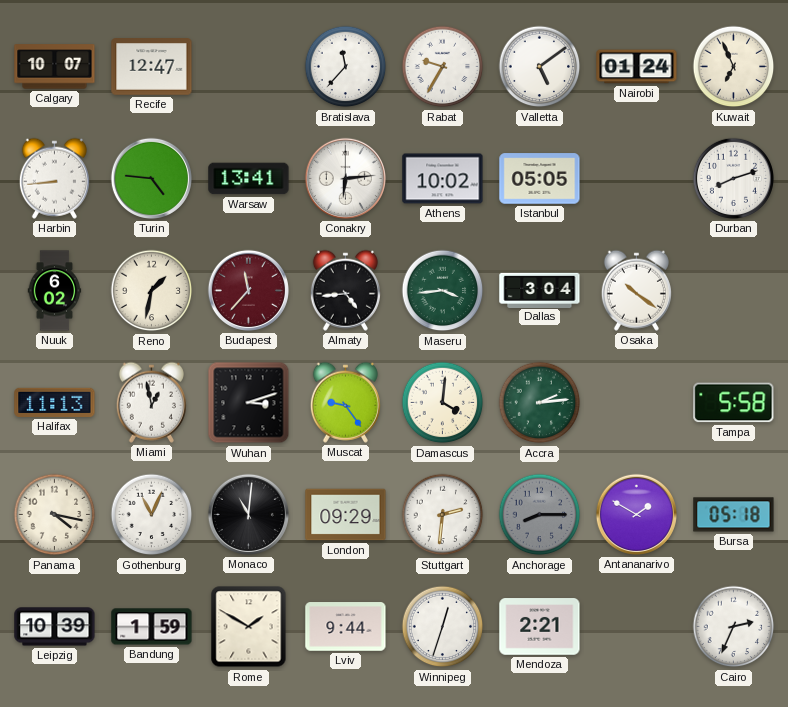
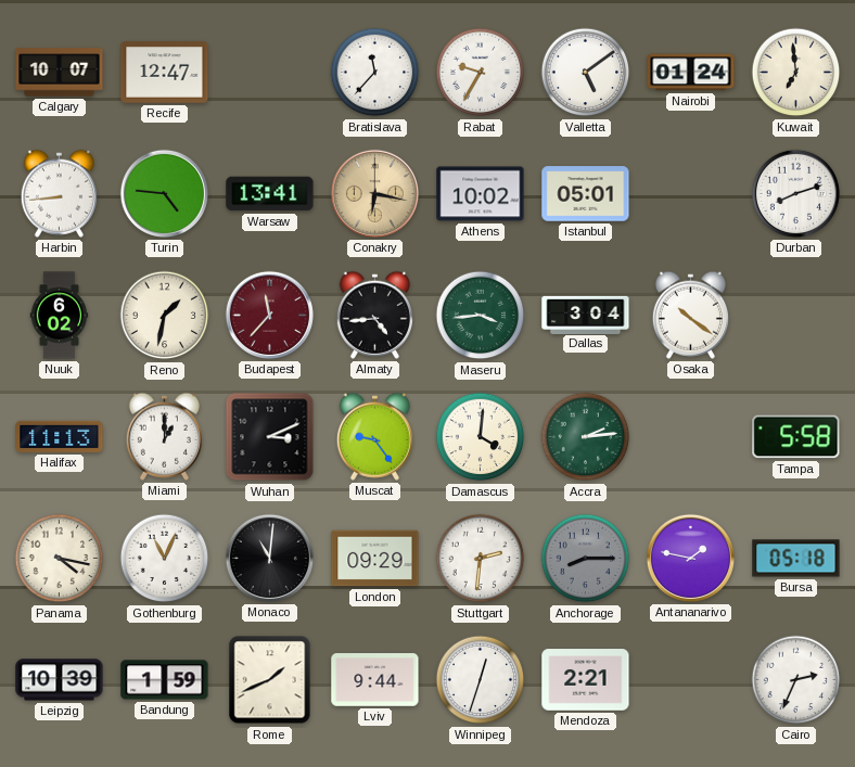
Kuwait: 6:56 -> 6:59
Conakry: 6:14 -> 6:17
Conakry dial: white -> champagne
Istanbul: 05:05 -> 05:01
Miami: 12:58 -> 1:00
Wuhan: 3:12 -> 3:11
Antananarivo: 1:50 -> 1:47
Rome: 1:50 -> 1:41
